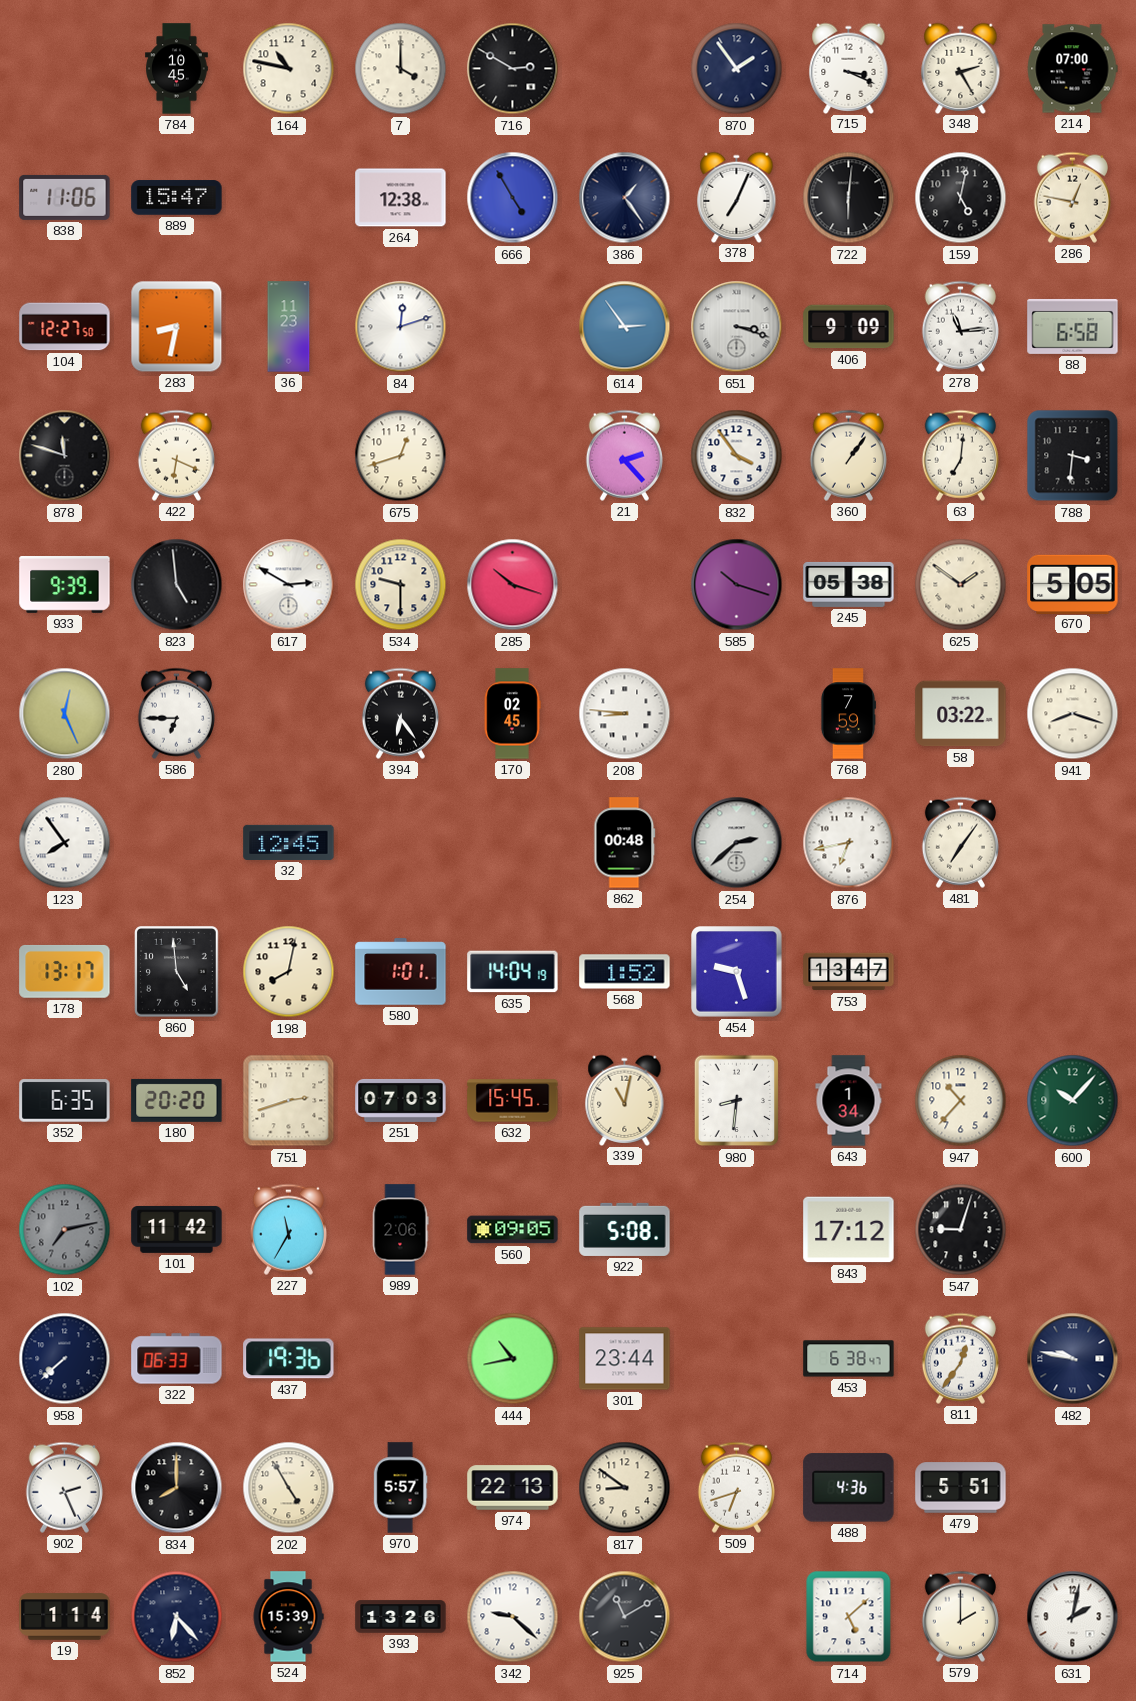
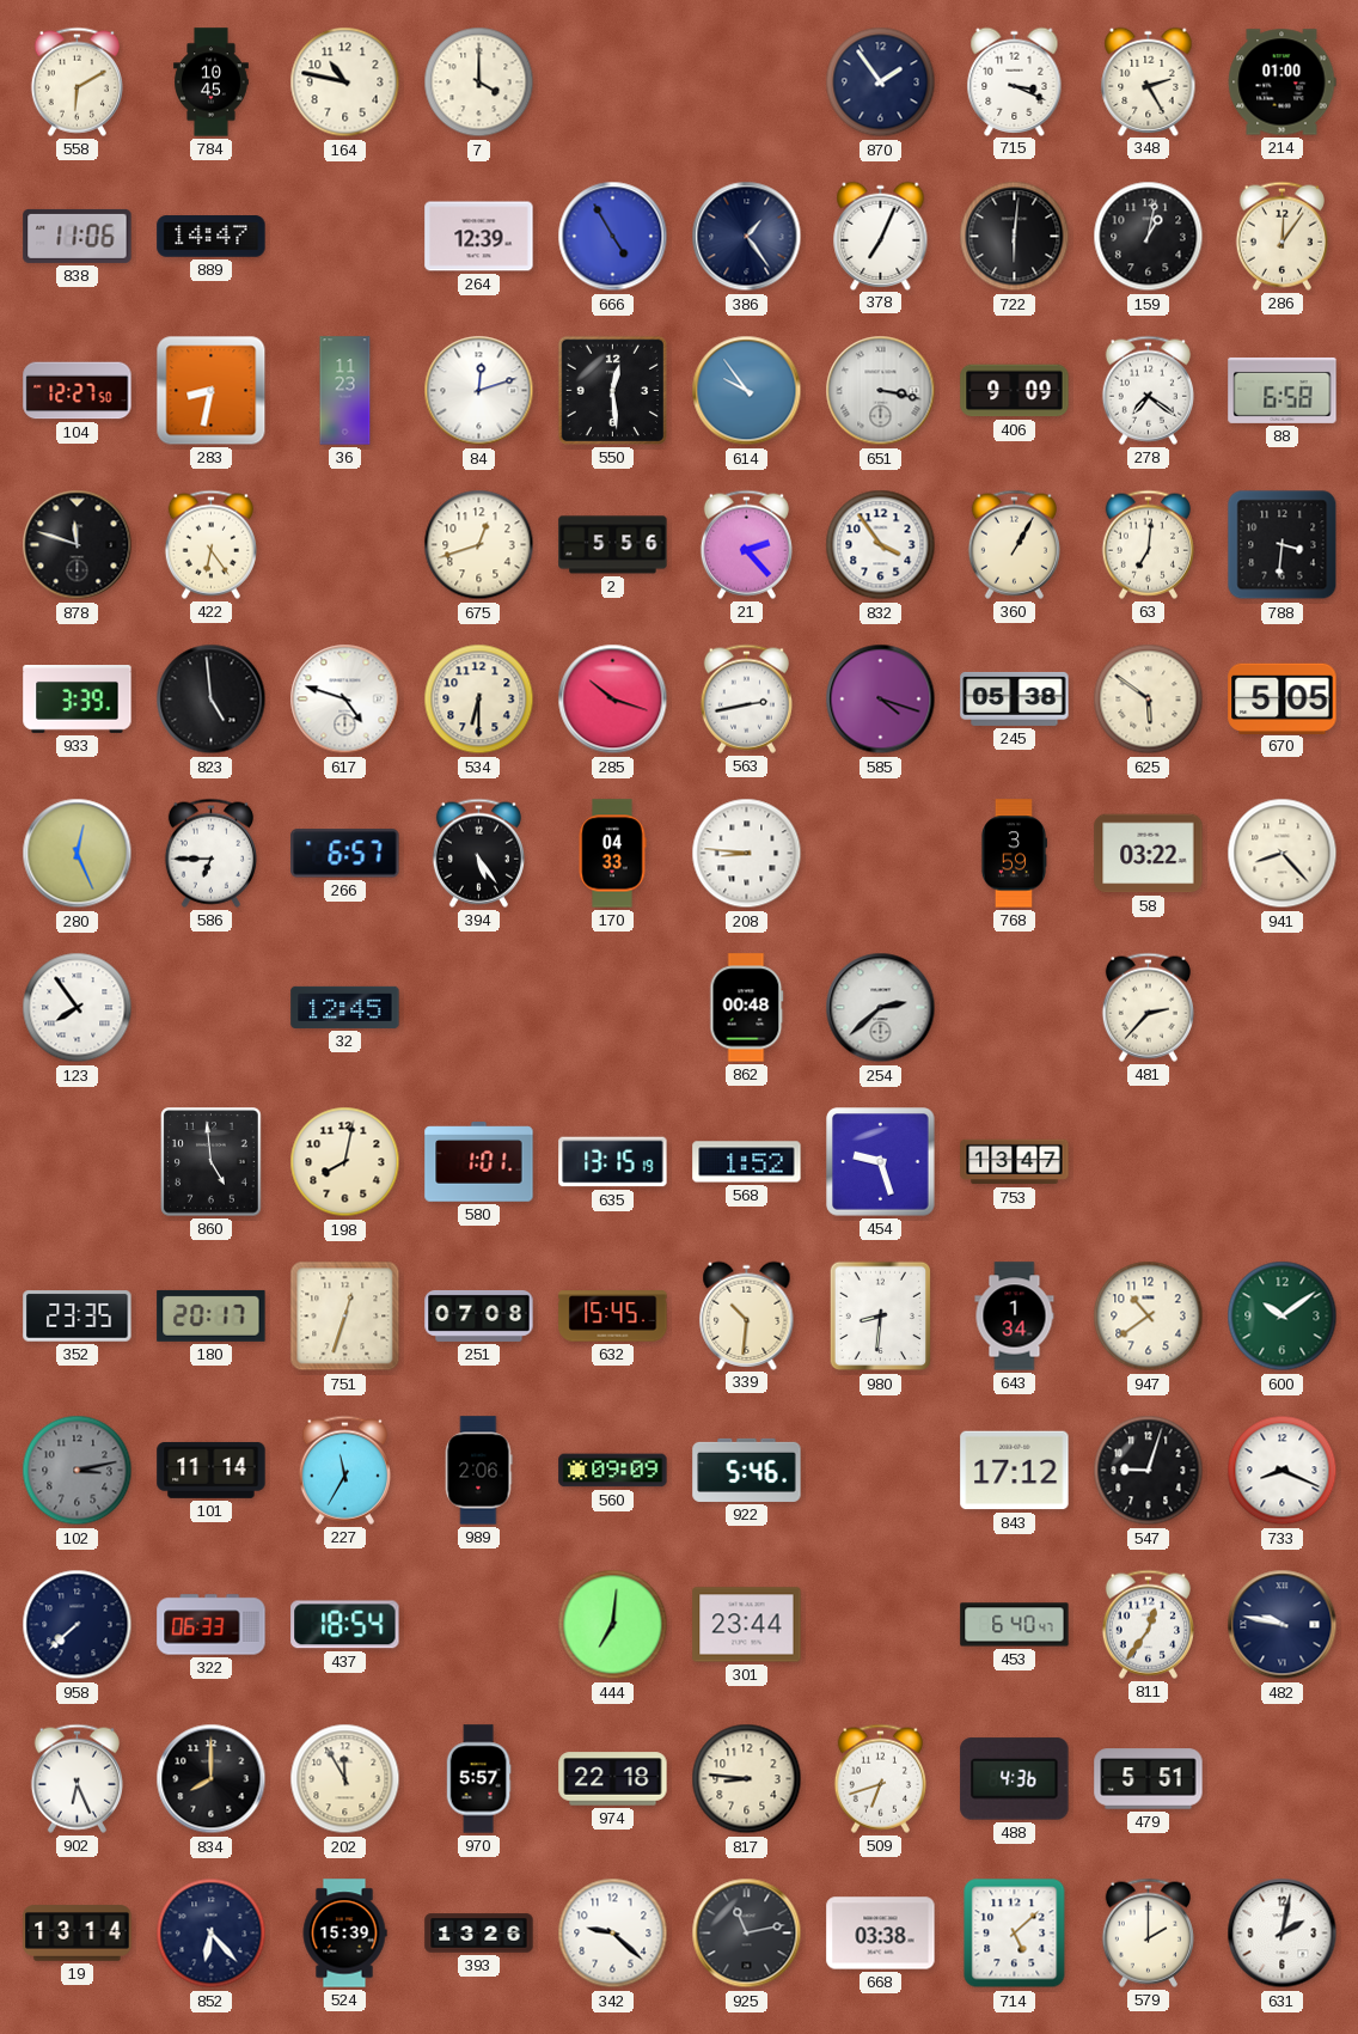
558: none -> 6:10
716: 2:50 -> none
214: 07:00 -> 01:00
889: 15:47 -> 14:47
264: 12:38 -> 12:39
159: 5:02 -> 1:02
286: 12:47 -> 12:06
550: none -> 12:29
614: 2:54 -> 9:54
651: 3:18 -> 3:17
278: 11:14 -> 7:21
422: 6:19 -> 6:24
2: none -> 5:56
360: 1:06 -> 1:05
933: 9:39 -> 3:39
617: 2:50 -> 4:48
534: 9:30 -> 6:30
563: none -> 2:43
585: 10:18 -> 4:18
625: 1:51 -> 5:51
266: none -> 6:57
394: 6:24 -> 5:24
170: 02:45 -> 04:33
768: 7:59 -> 3:59
941: 8:18 -> 8:23
876: 6:43 -> none
481: 7:06 -> 2:37
178: 13:17 -> none
635: 14:04 -> 13:15
352: 6:35 -> 23:35
180: 20:20 -> 20:17
751: 2:42 -> 12:33
251: 07:03 -> 07:08
339: 11:02 -> 10:31
947: 10:37 -> 10:39
600: 10:07 -> 10:09
102: 7:13 -> 3:13
101: 11:42 -> 11:14
560: 09:05 -> 09:09
922: 5:08 -> 5:46
733: none -> 8:19
437: 19:36 -> 18:54
444: 10:43 -> 7:01
453: 6:38 -> 6:40
902: 2:26 -> 6:26
202: 4:55 -> 11:55
974: 22:13 -> 22:18
817: 8:51 -> 8:46
19: 1:14 -> 13:14
925: 11:10 -> 11:13
668: none -> 03:38
